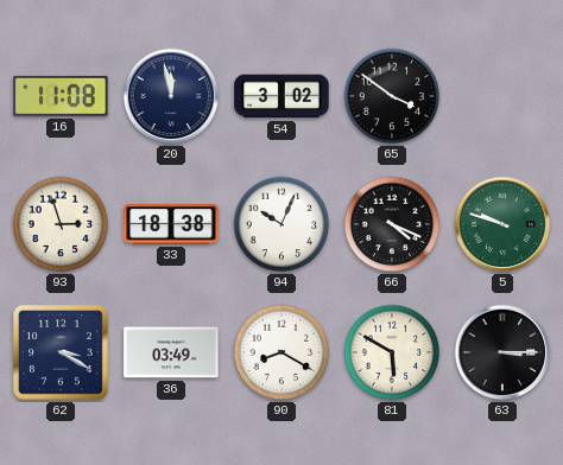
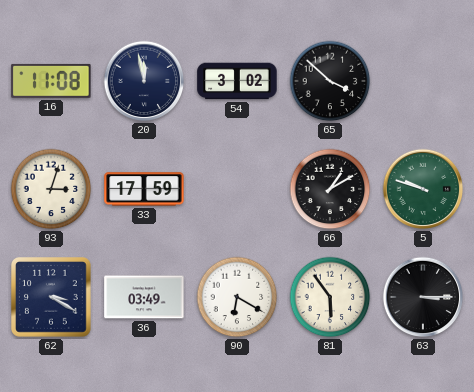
65: 3:51 -> 3:52
93: 2:57 -> 3:03
33: 18:38 -> 17:59
94: 10:04 -> none
66: 4:19 -> 1:10
90: 8:20 -> 6:20
81: 5:50 -> 5:54
